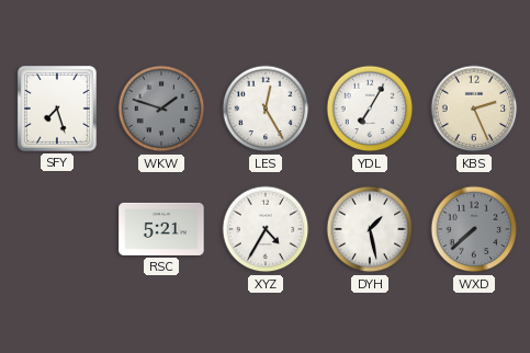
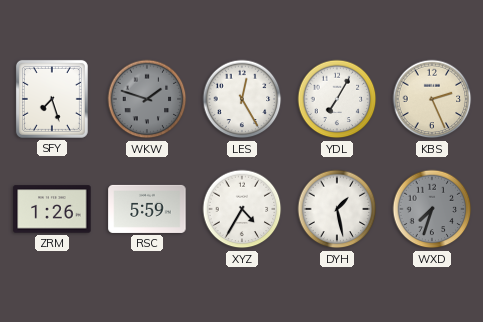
ZRM: none -> 1:26
RSC: 5:21 -> 5:59
WXD: 7:38 -> 7:33
